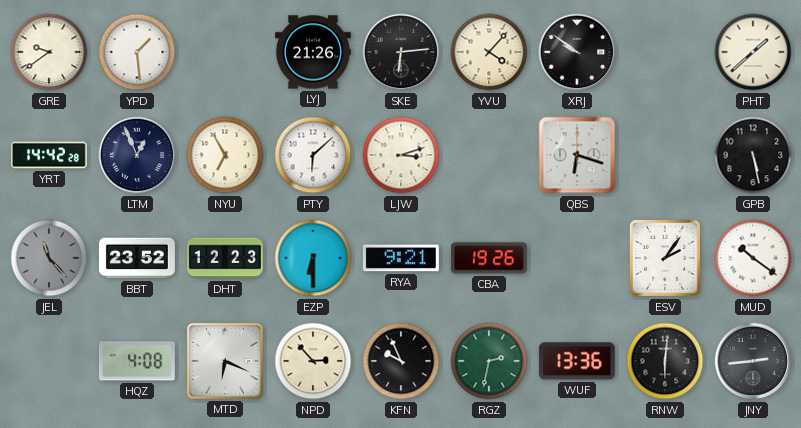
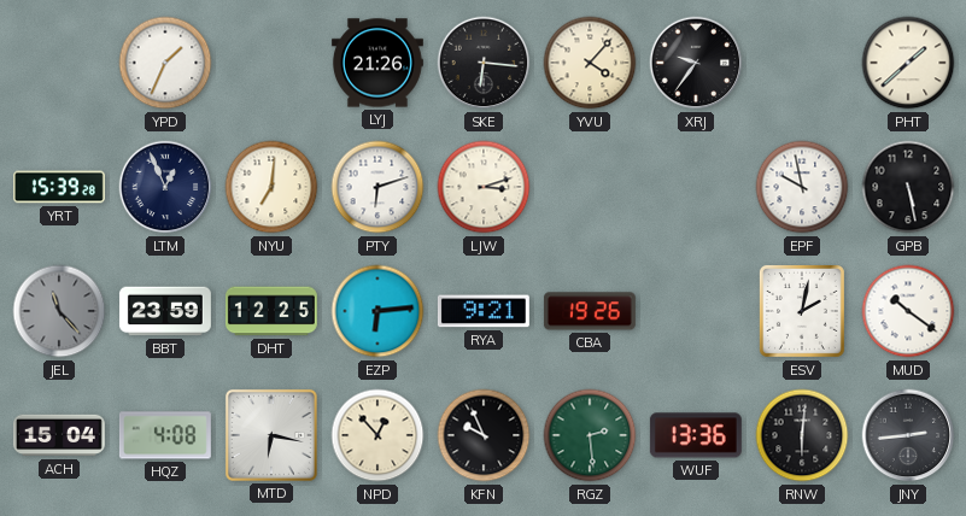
GRE: 9:39 -> none
YPD: 1:29 -> 1:34
SKE: 6:14 -> 6:16
XRJ: 9:51 -> 9:36
YRT: 14:42 -> 15:39
NYU: 6:55 -> 7:01
PTY: 6:08 -> 6:12
QBS: 6:18 -> none
EPF: none -> 9:58
BBT: 23:52 -> 23:59
DHT: 12:23 -> 12:25
EZP: 6:30 -> 6:14
ESV: 2:06 -> 2:02
ACH: none -> 15:04
MTD: 6:19 -> 6:17
NPD: 2:53 -> 12:53
RGZ: 2:32 -> 2:29
